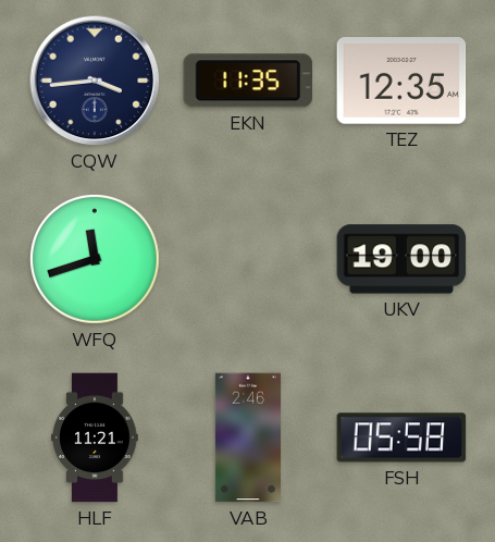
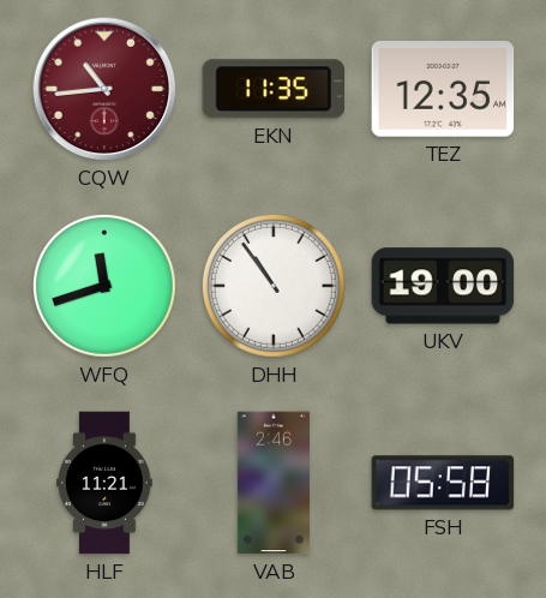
CQW: 3:44 -> 10:44
CQW dial: navy -> burgundy
DHH: none -> 10:54
